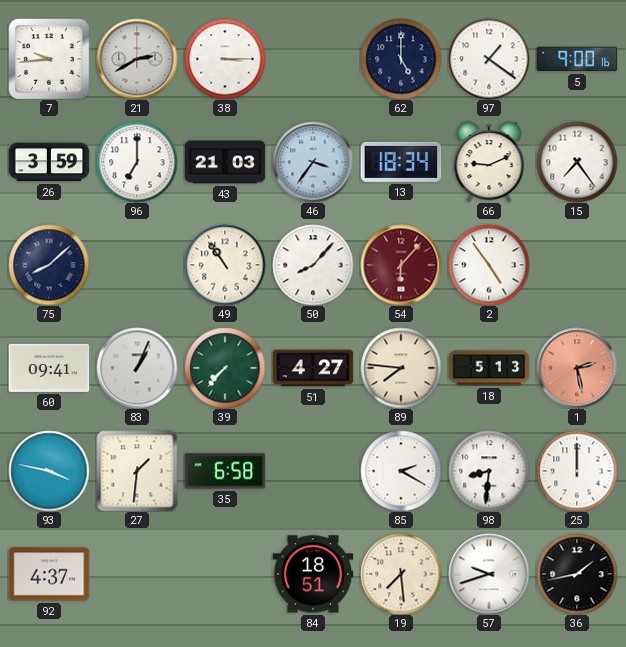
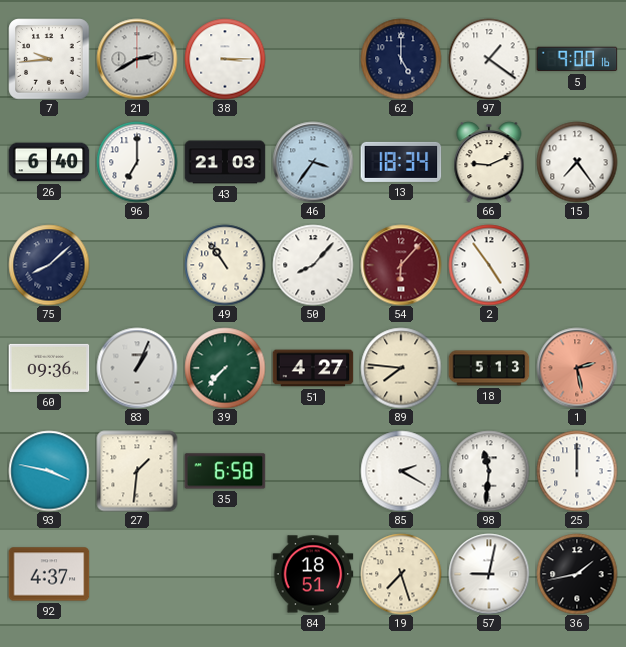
26: 3:59 -> 6:40
60: 09:41 -> 09:36
98: 8:31 -> 11:31
19: 7:29 -> 7:27
57: 9:42 -> 9:02
